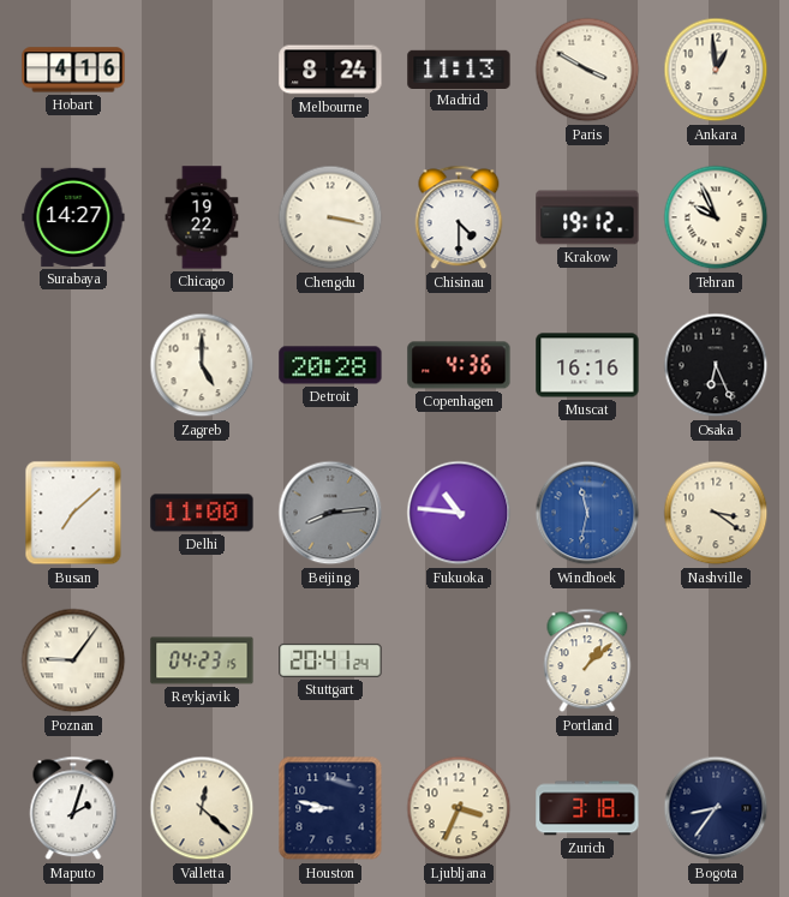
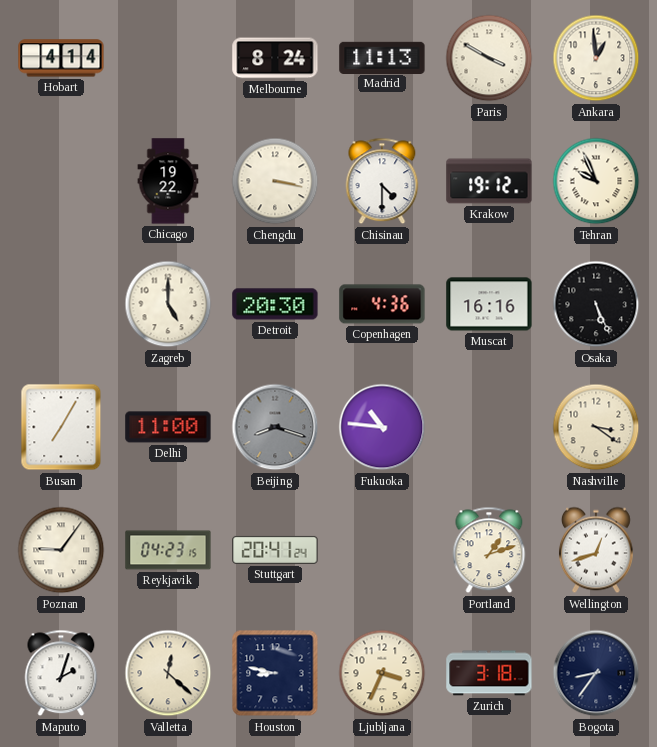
Hobart: 4:16 -> 4:14
Surabaya: 14:27 -> none
Detroit: 20:28 -> 20:30
Osaka: 6:26 -> 5:26
Busan: 7:08 -> 7:05
Beijing: 8:14 -> 8:18
Windhoek: 11:32 -> none
Portland: 1:08 -> 1:12
Wellington: none -> 12:42
